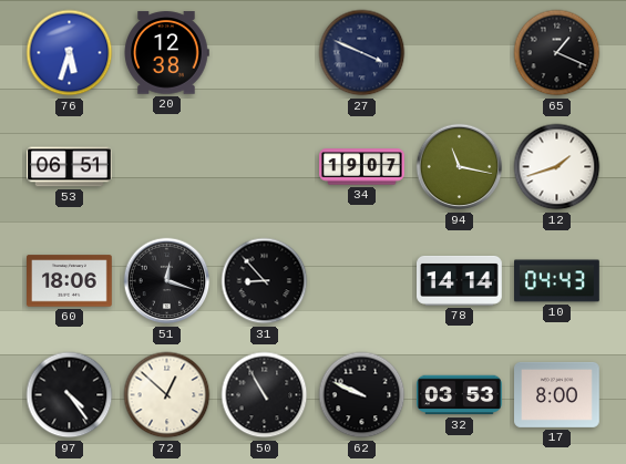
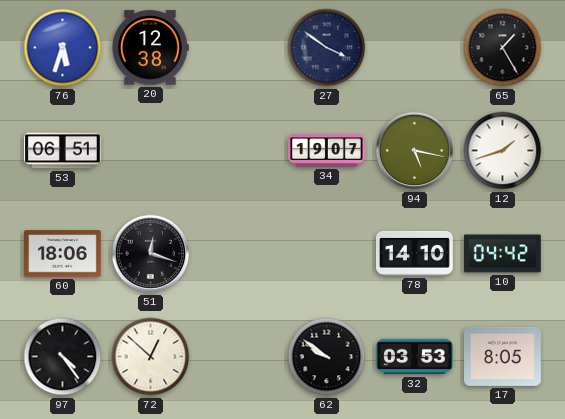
27: 3:49 -> 3:51
65: 1:19 -> 1:25
94: 11:17 -> 5:17
31: 8:53 -> none
78: 14:14 -> 14:10
10: 04:43 -> 04:42
50: 10:55 -> none
62: 9:49 -> 9:51
17: 8:00 -> 8:05
